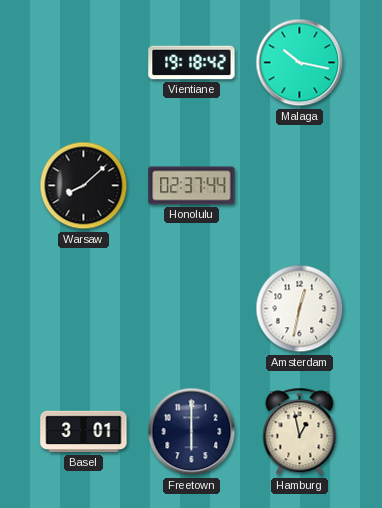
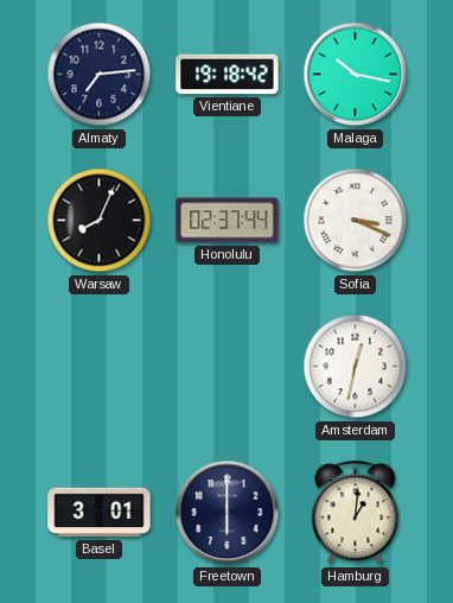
Almaty: none -> 7:14
Warsaw: 8:08 -> 8:04
Sofia: none -> 3:19
Hamburg: 12:58 -> 1:01
